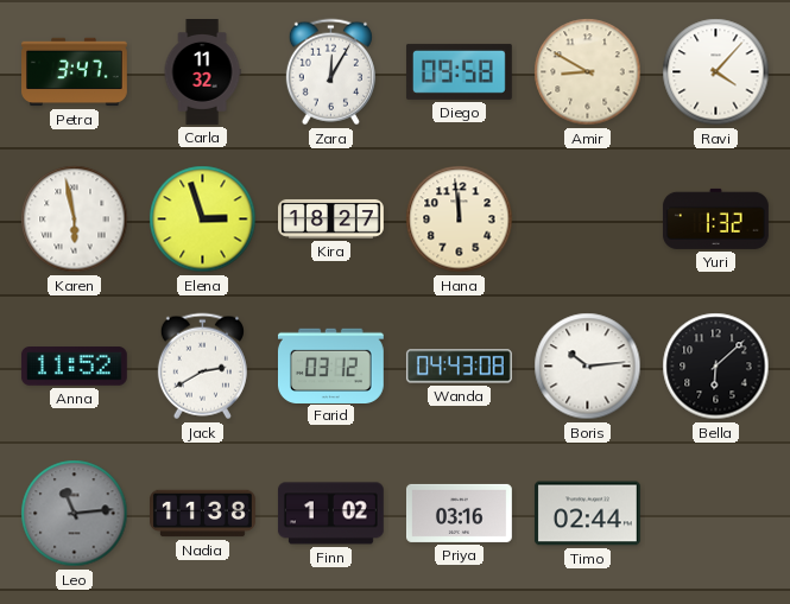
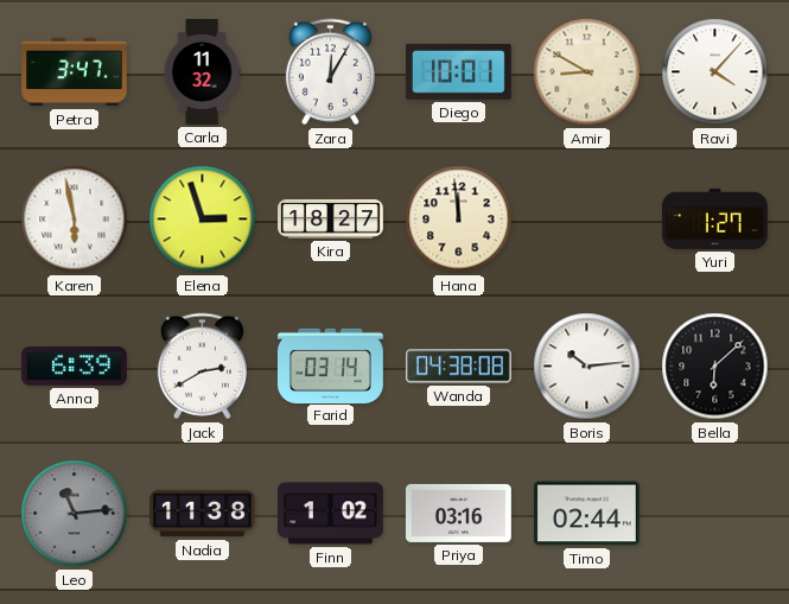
Diego: 09:58 -> 10:01
Yuri: 1:32 -> 1:27
Anna: 11:52 -> 6:39
Farid: 03:12 -> 03:14
Wanda: 04:43 -> 04:38
